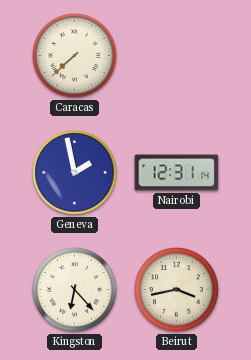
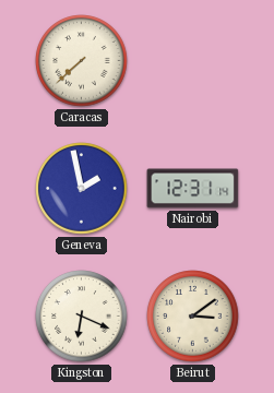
Kingston: 6:23 -> 6:19
Beirut: 3:43 -> 3:09
